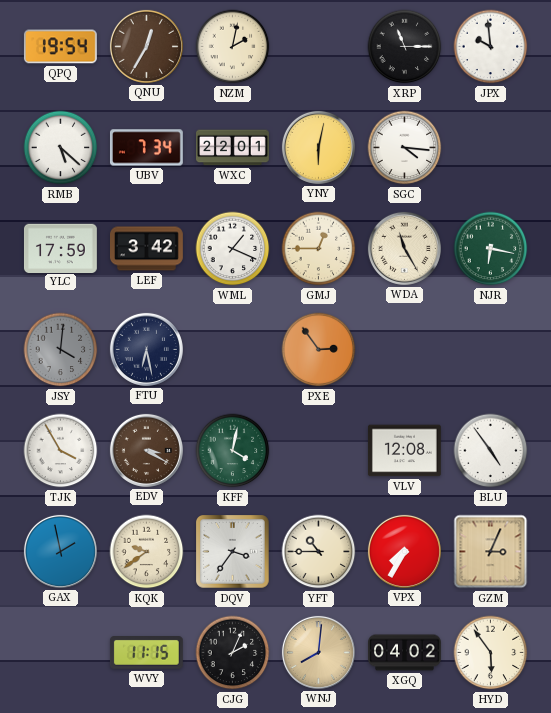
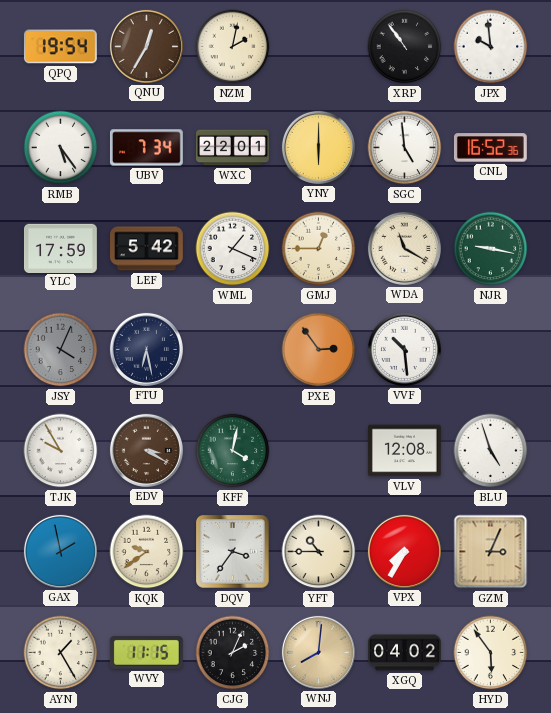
XRP: 11:15 -> 10:54
RMB: 5:22 -> 5:24
YNY: 6:02 -> 6:00
SGC: 4:16 -> 4:59
CNL: none -> 16:52
LEF: 3:42 -> 5:42
WDA: 11:25 -> 11:20
NJR: 6:17 -> 9:17
JSY: 4:01 -> 4:04
VVF: none -> 10:29
TJK: 3:55 -> 9:55
BLU: 4:54 -> 4:57
AYN: none -> 1:25
